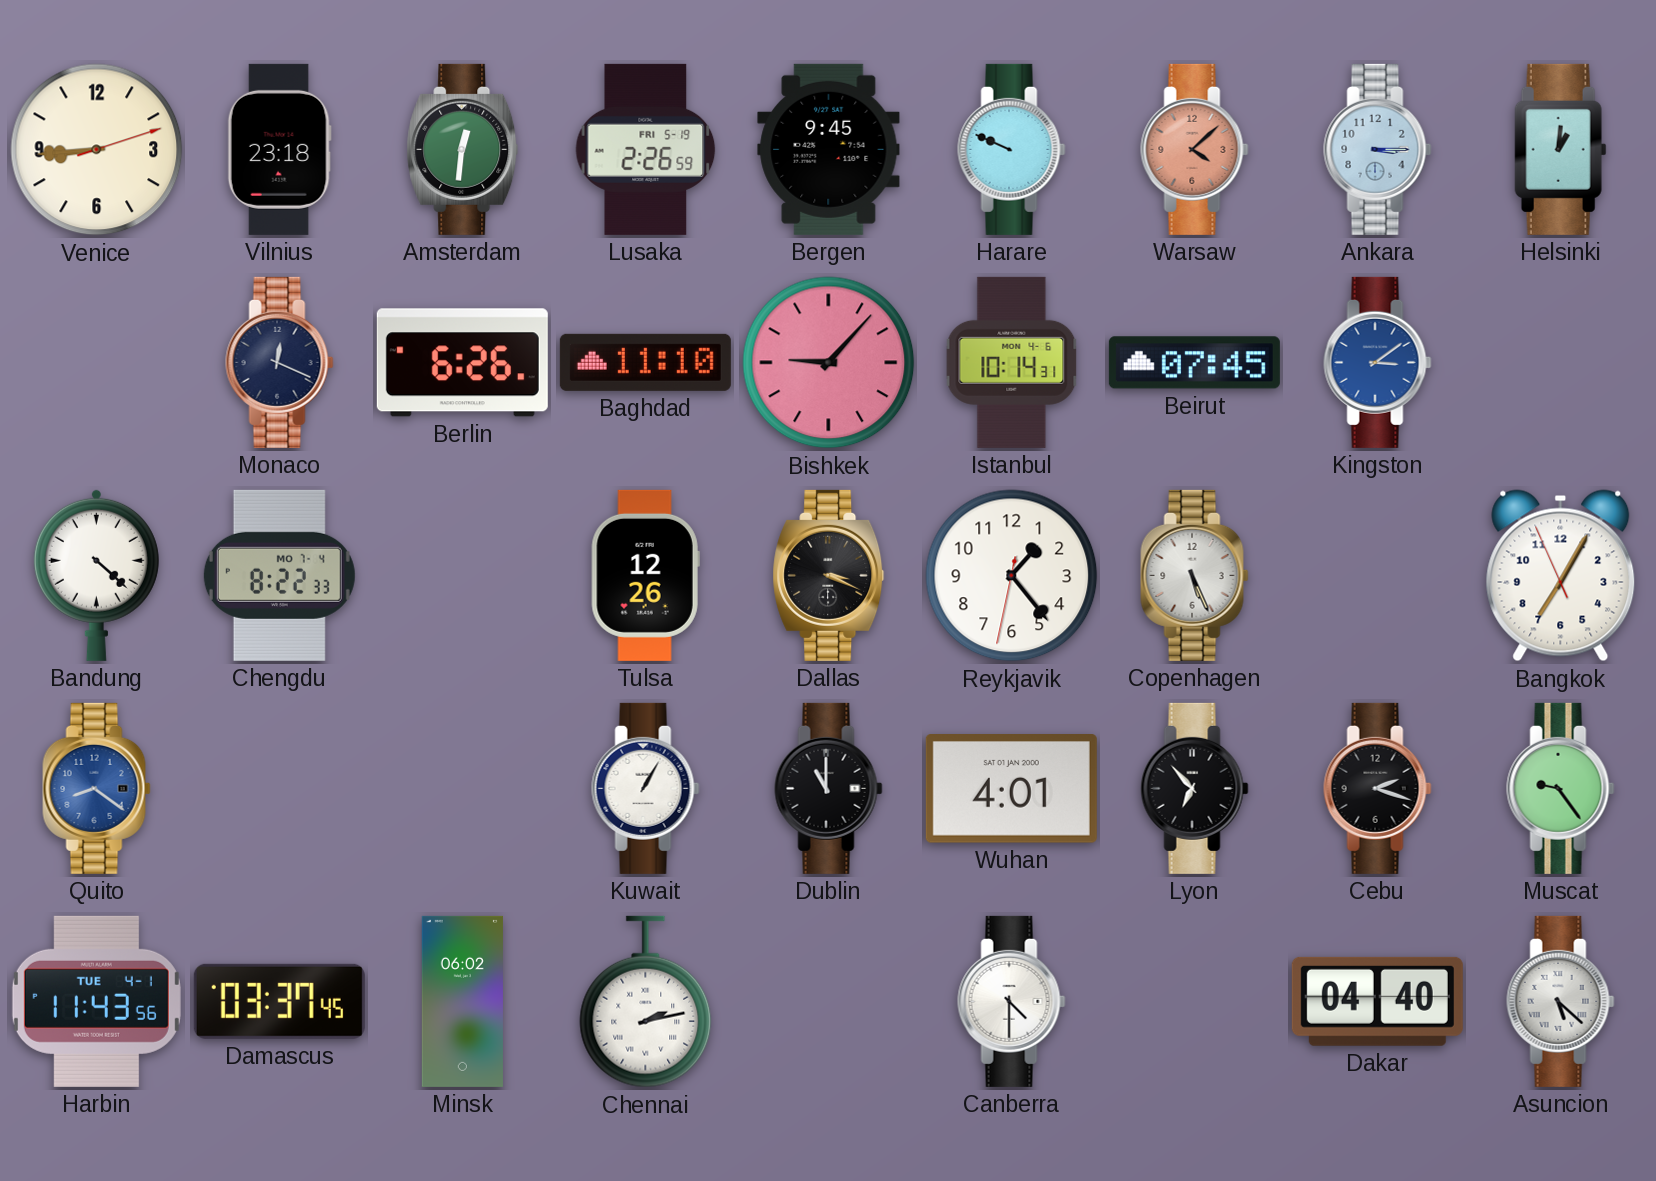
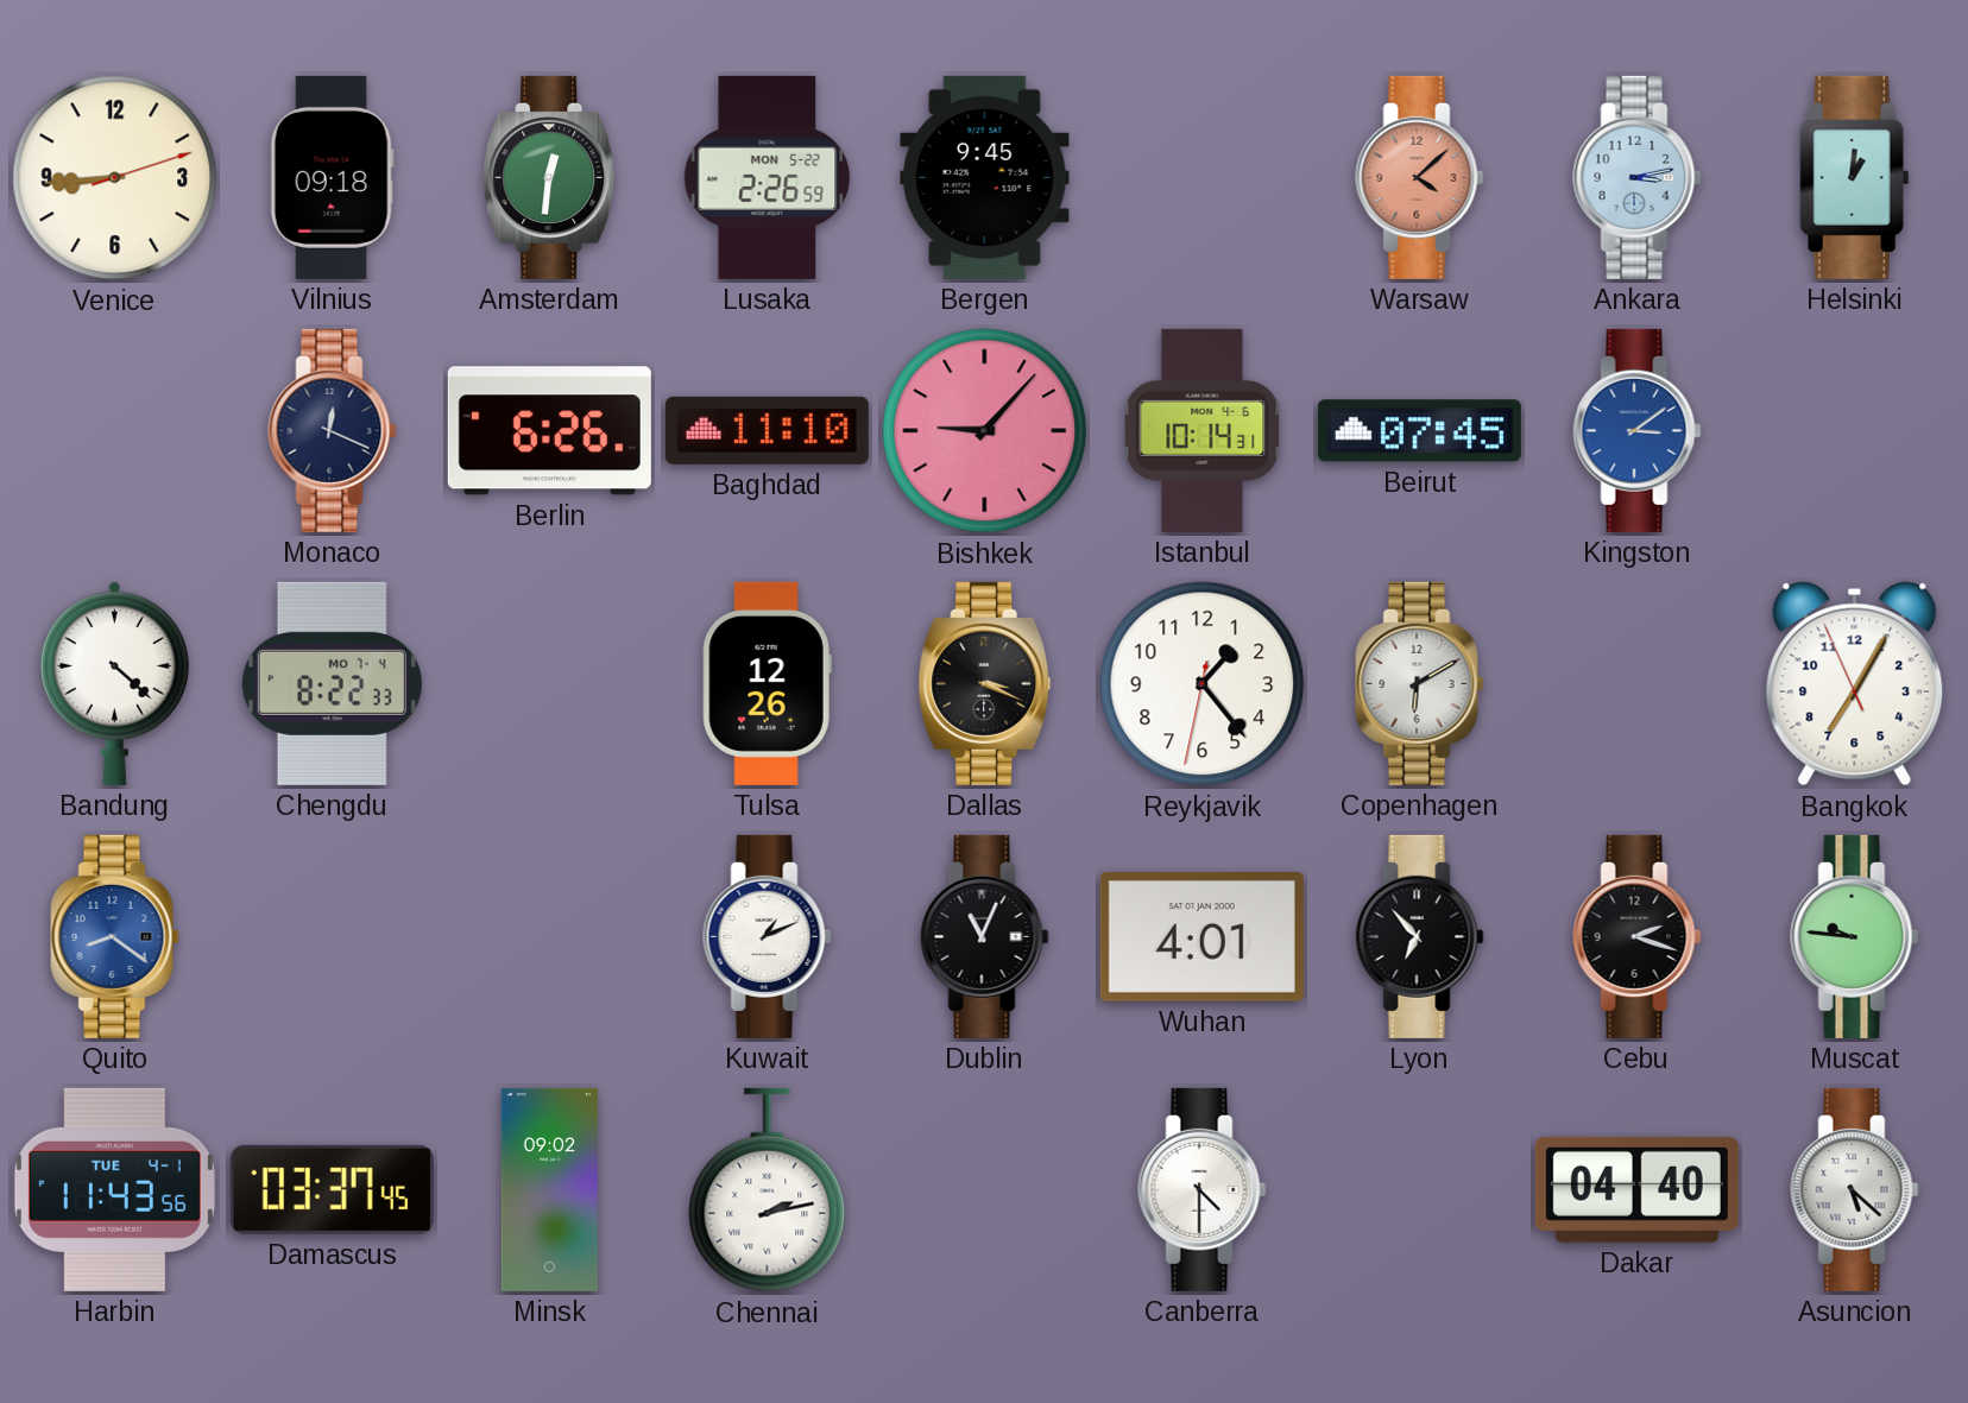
Vilnius: 23:18 -> 09:18
Lusaka date: FRI 5-19 -> MON 5-22
Harare: 9:49 -> none
Ankara: 3:15 -> 3:13
Copenhagen: 5:26 -> 6:10
Kuwait: 1:05 -> 1:11
Dublin: 11:00 -> 11:04
Muscat: 9:24 -> 9:46
Minsk: 06:02 -> 09:02
